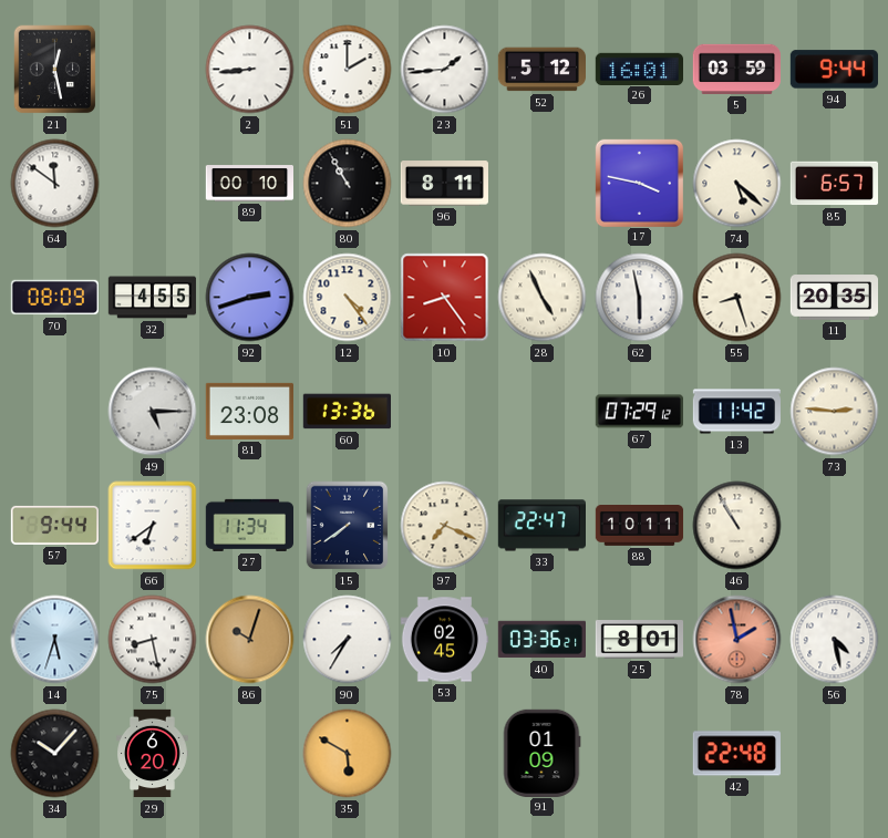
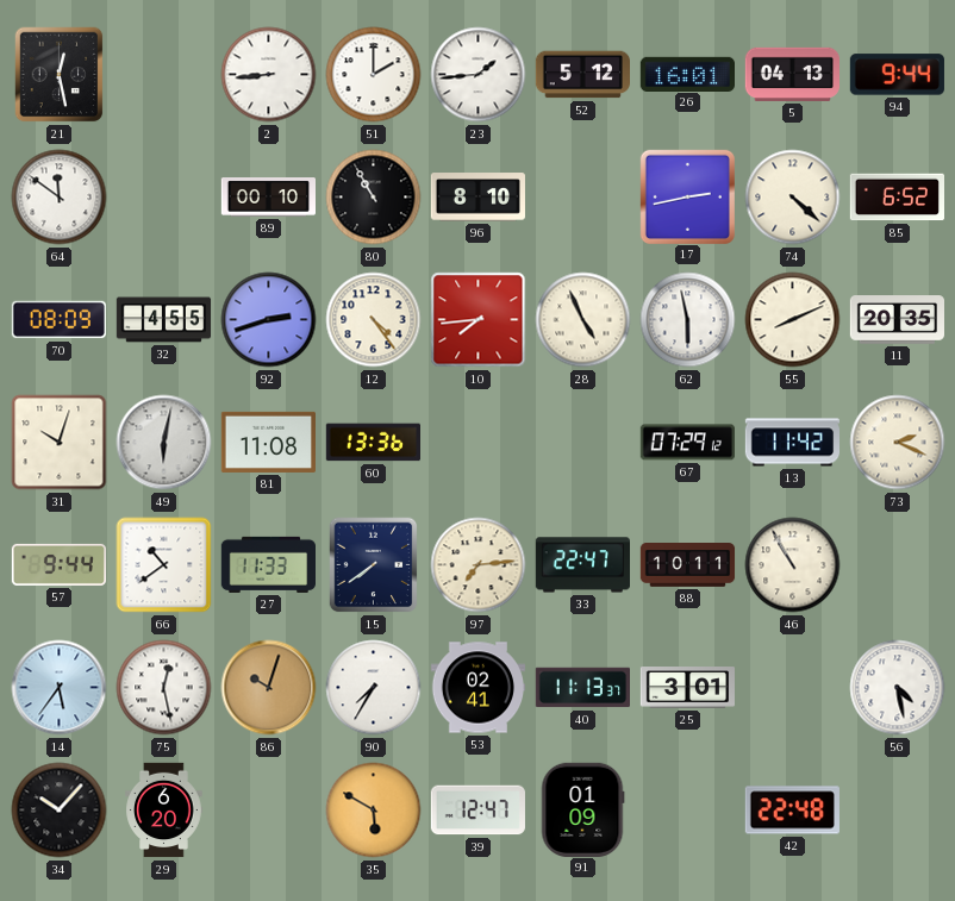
5: 03:59 -> 04:13
96: 8:11 -> 8:10
17: 3:47 -> 2:43
74: 5:22 -> 4:22
85: 6:57 -> 6:52
10: 8:24 -> 7:44
55: 8:27 -> 8:11
31: none -> 10:03
49: 5:15 -> 6:02
81: 23:08 -> 11:08
73: 2:46 -> 2:19
66: 6:39 -> 10:39
27: 11:34 -> 11:33
97: 7:19 -> 7:14
14: 5:33 -> 5:36
75: 8:28 -> 12:28
53: 02:45 -> 02:41
40: 03:36 -> 11:13
25: 8:01 -> 3:01
78: 1:58 -> none
39: none -> 12:47
